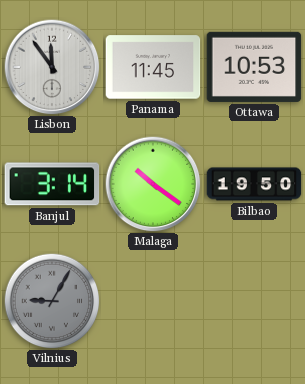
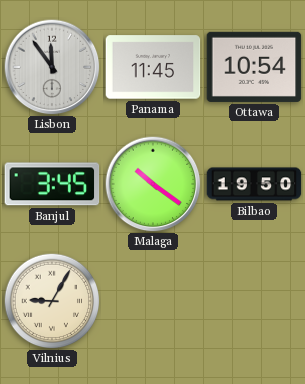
Ottawa: 10:53 -> 10:54
Banjul: 3:14 -> 3:45
Vilnius dial: grey -> cream
